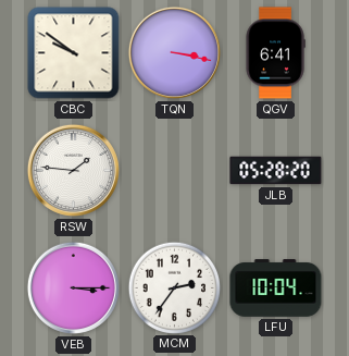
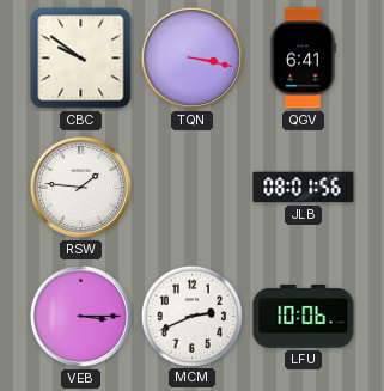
JLB: 05:28 -> 08:01
MCM: 2:36 -> 2:41
LFU: 10:04 -> 10:06
